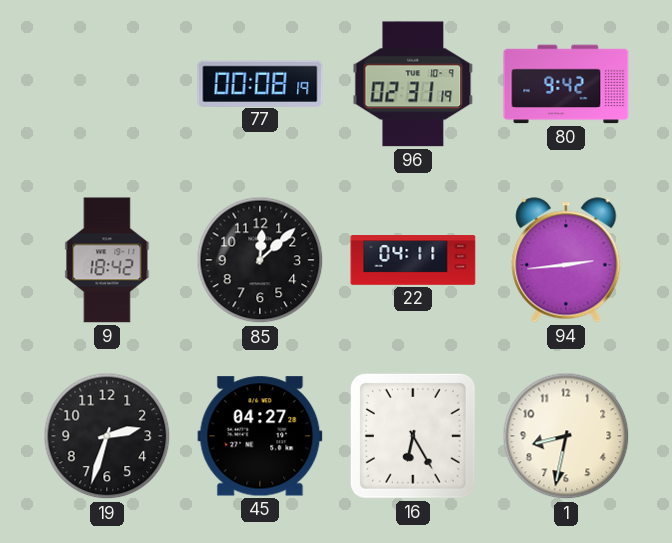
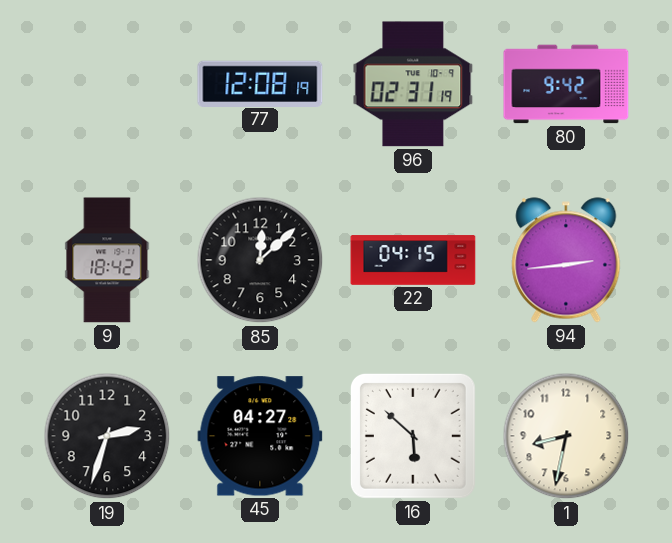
77: 00:08 -> 12:08
22: 04:11 -> 04:15
16: 6:25 -> 5:52
